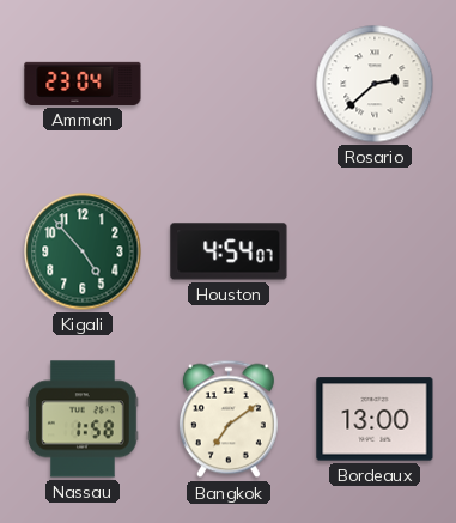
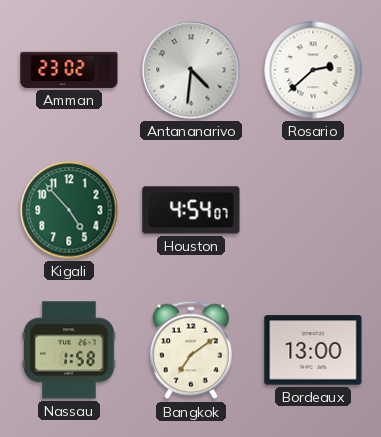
Amman: 23:04 -> 23:02
Antananarivo: none -> 4:31
